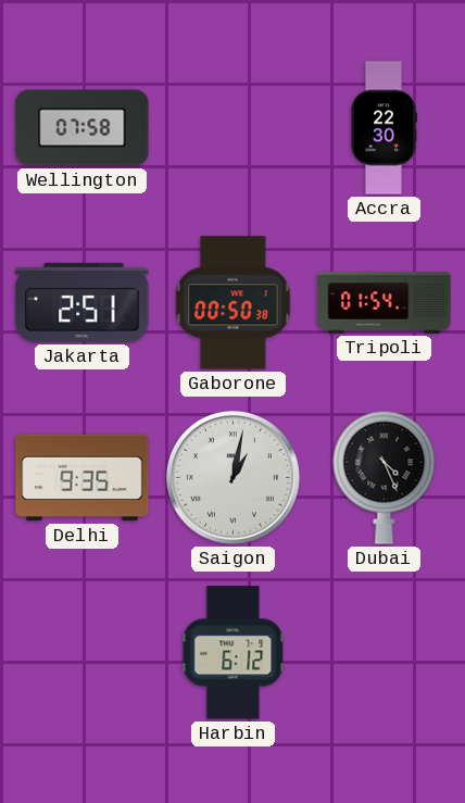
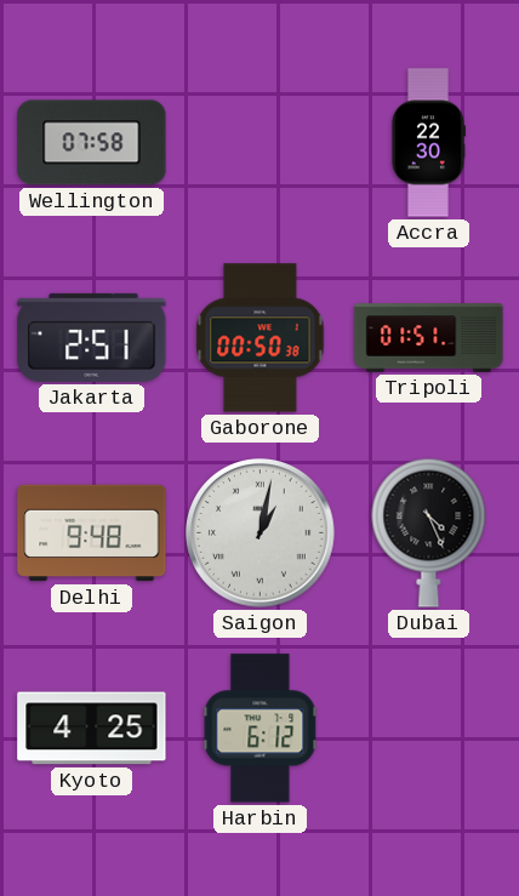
Tripoli: 01:54 -> 01:51
Delhi: 9:35 -> 9:48
Kyoto: none -> 4:25
